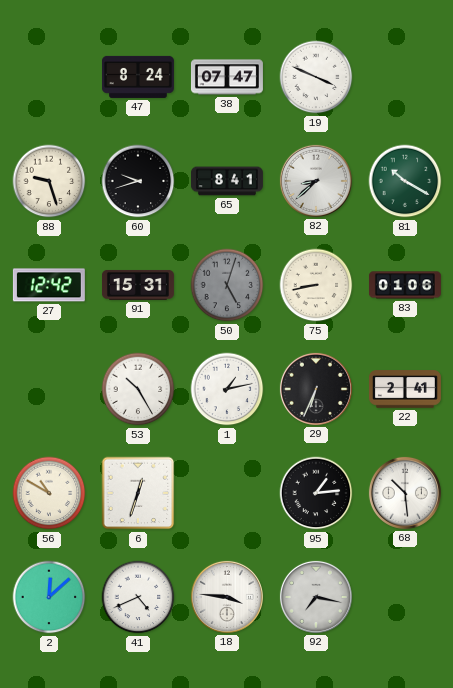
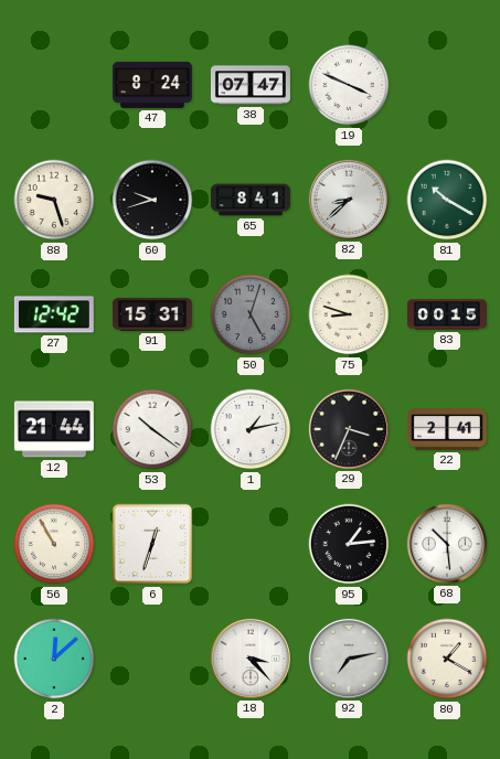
75: 8:43 -> 8:48
83: 01:06 -> 00:15
12: none -> 21:44
53: 10:25 -> 10:21
29: 6:34 -> 3:34
56: 10:50 -> 10:55
41: 4:41 -> none
18: 3:46 -> 3:23
92: 7:17 -> 7:13
80: none -> 1:20
